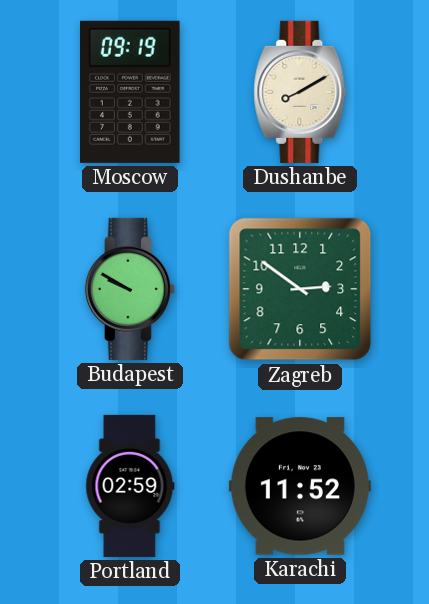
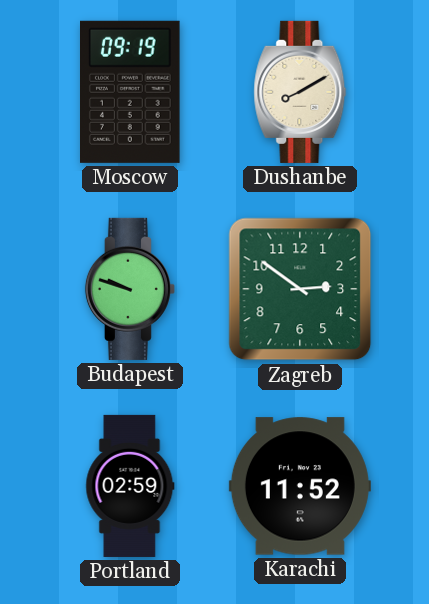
Budapest: 9:50 -> 9:48
